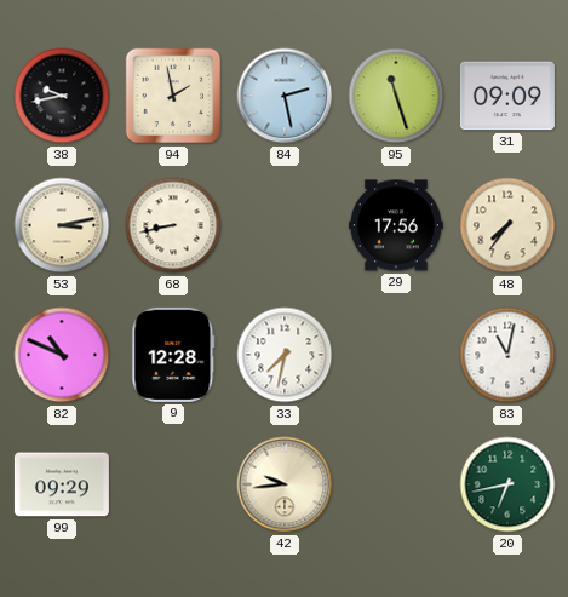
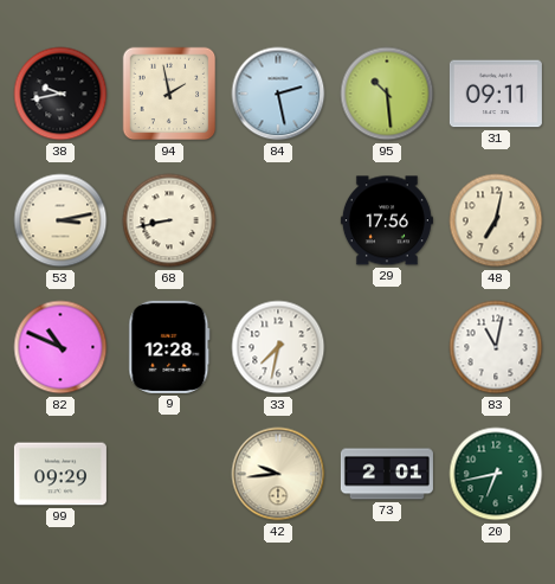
95: 11:27 -> 10:29
31: 09:09 -> 09:11
48: 7:36 -> 7:02
73: none -> 2:01
